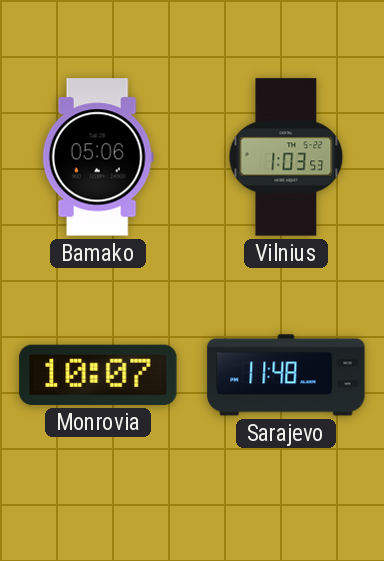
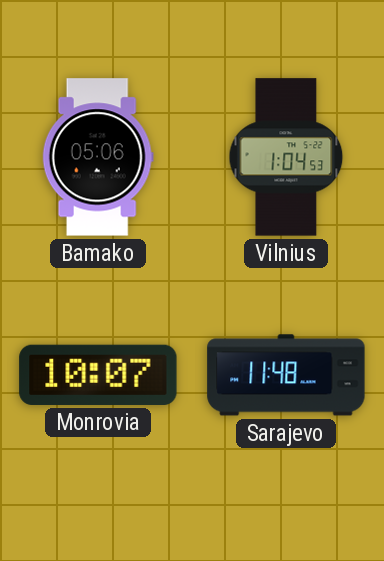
Vilnius: 1:03 -> 1:04
